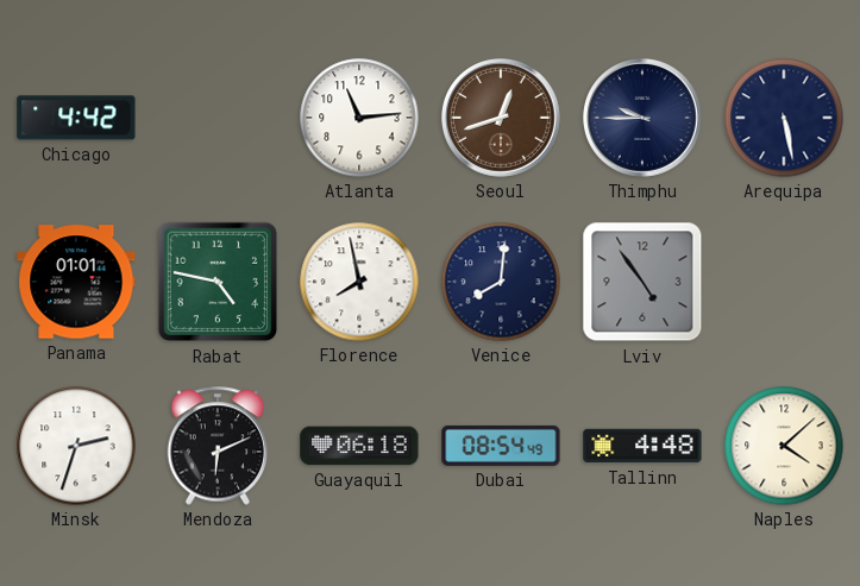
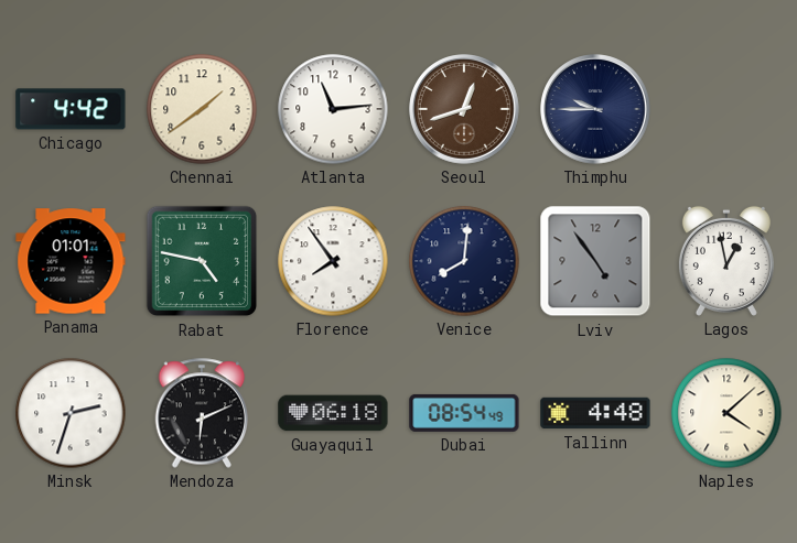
Chennai: none -> 1:39
Arequipa: 5:28 -> none
Florence: 7:58 -> 7:54
Lagos: none -> 12:58
